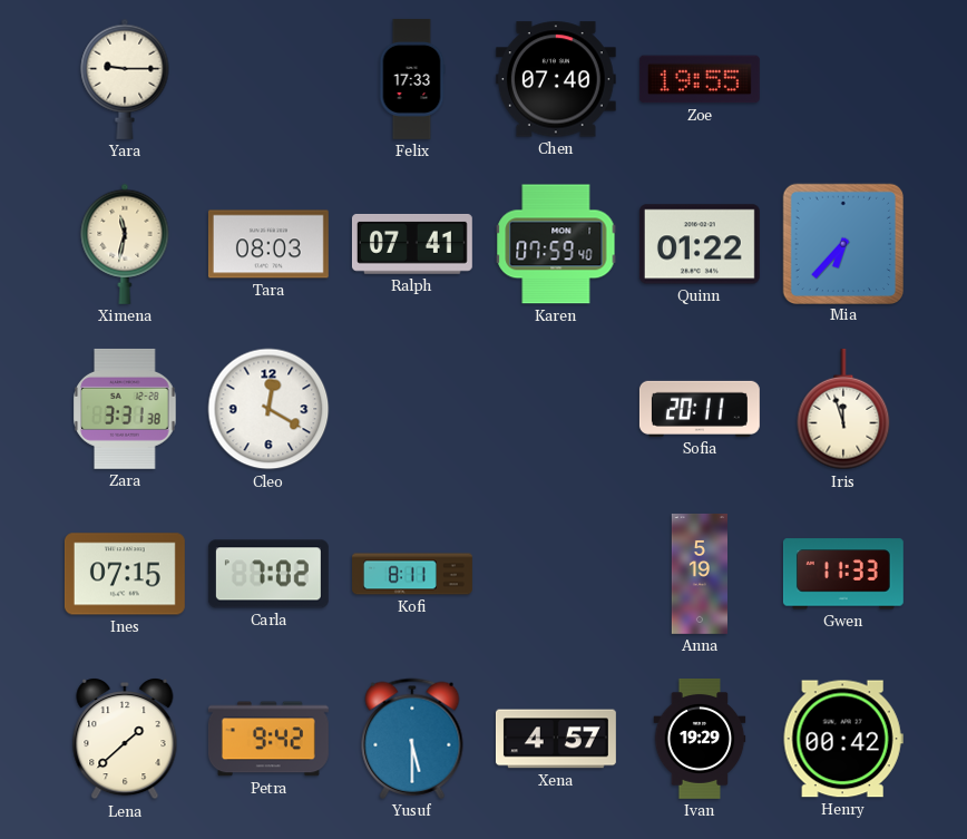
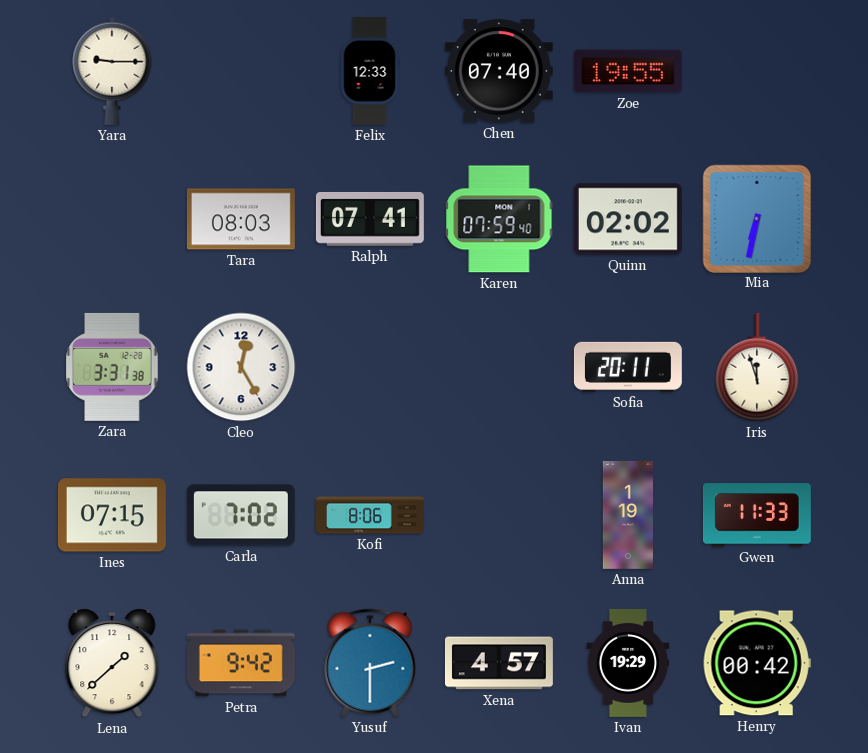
Felix: 17:33 -> 12:33
Ximena: 11:32 -> none
Quinn: 01:22 -> 02:02
Mia: 6:37 -> 6:32
Cleo: 12:20 -> 12:25
Kofi: 8:11 -> 8:06
Anna: 5:19 -> 1:19
Yusuf: 5:30 -> 2:30
